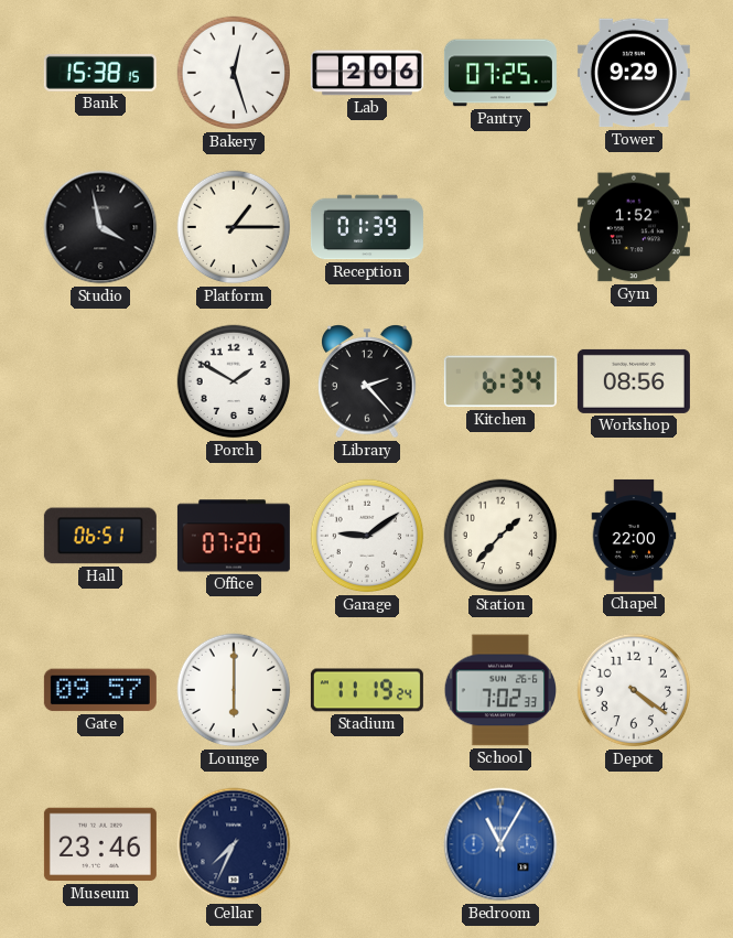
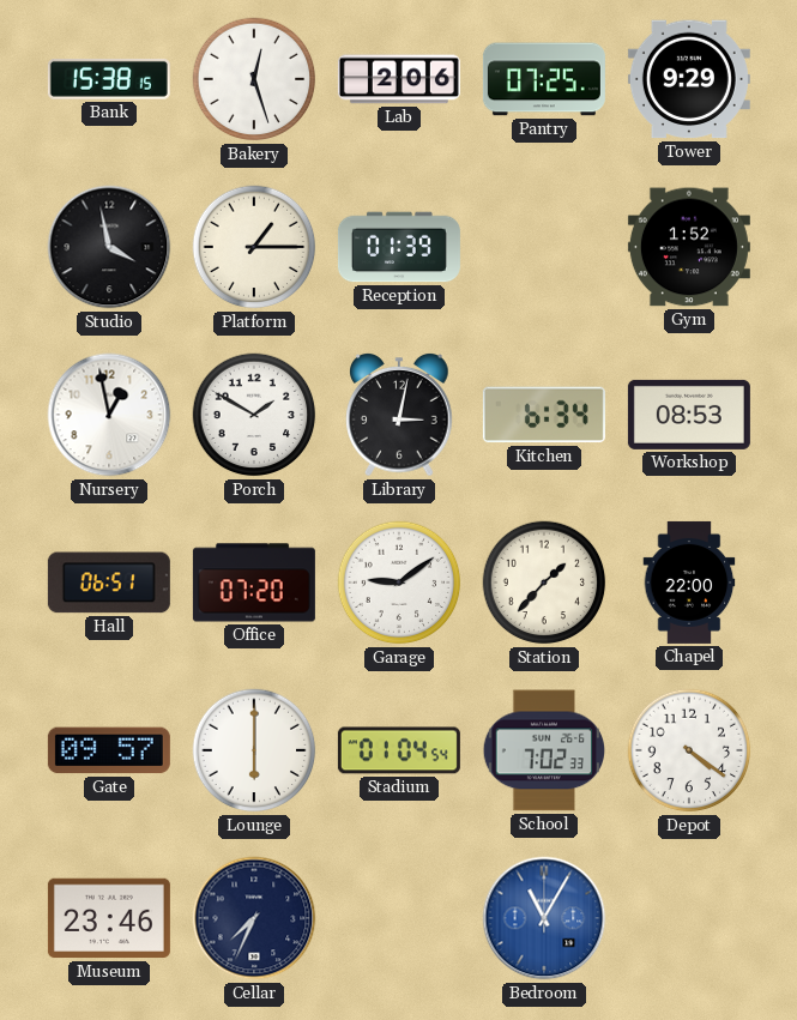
Nursery: none -> 12:58
Library: 2:23 -> 3:02
Workshop: 08:56 -> 08:53
Stadium: 11:19 -> 01:04
